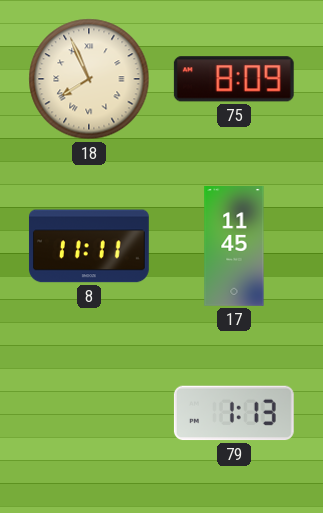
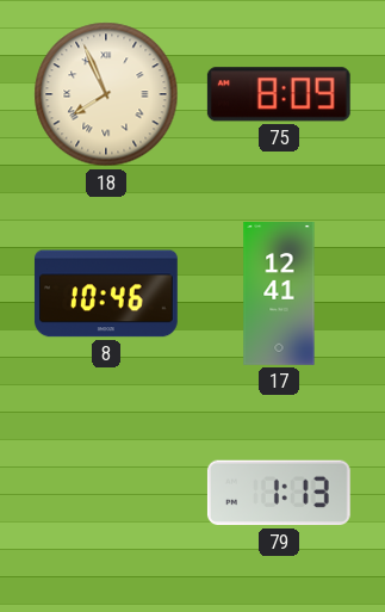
8: 11:11 -> 10:46
17: 11:45 -> 12:41
